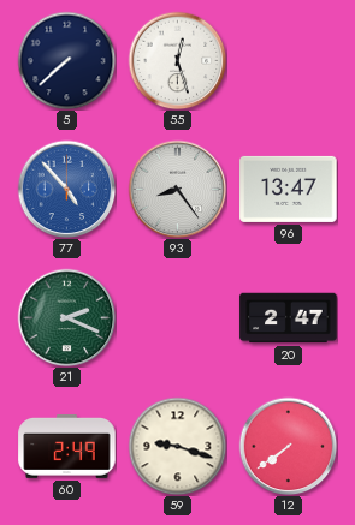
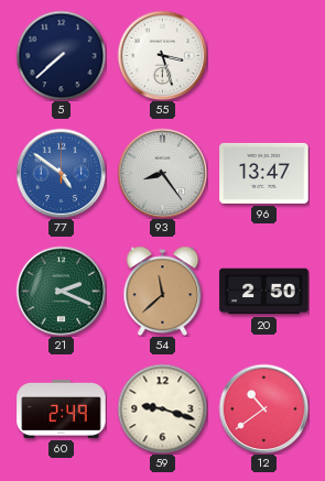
55: 12:27 -> 3:27
77: 4:53 -> 4:51
54: none -> 11:38
20: 2:47 -> 2:50
12: 7:39 -> 10:39
